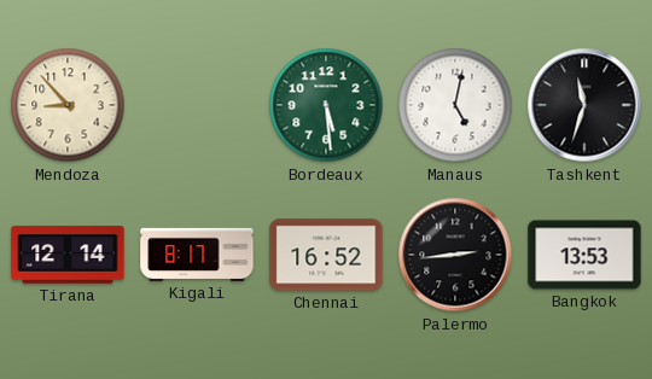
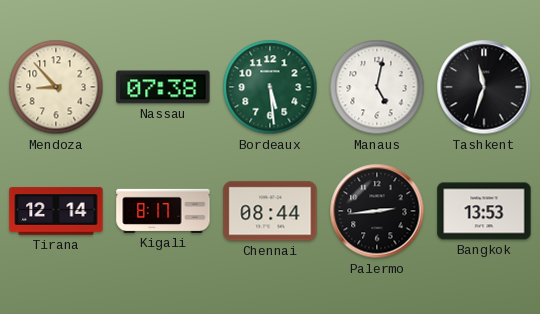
Nassau: none -> 07:38
Chennai: 16:52 -> 08:44
